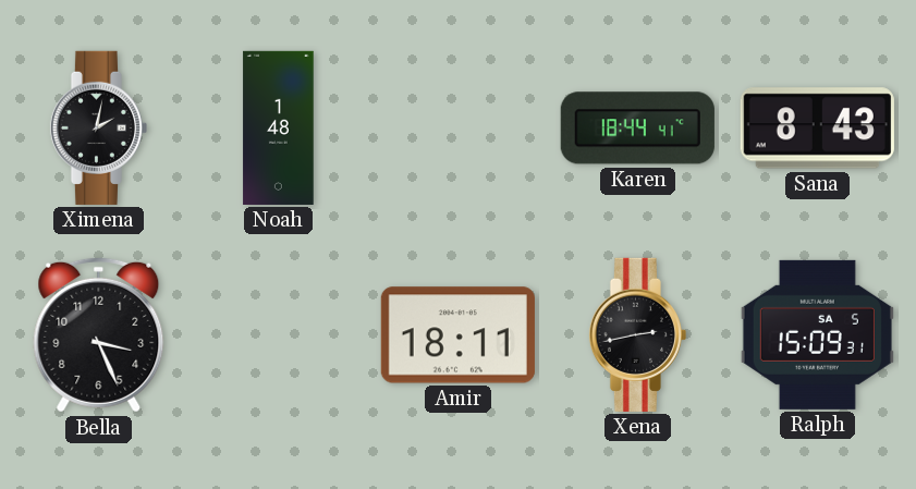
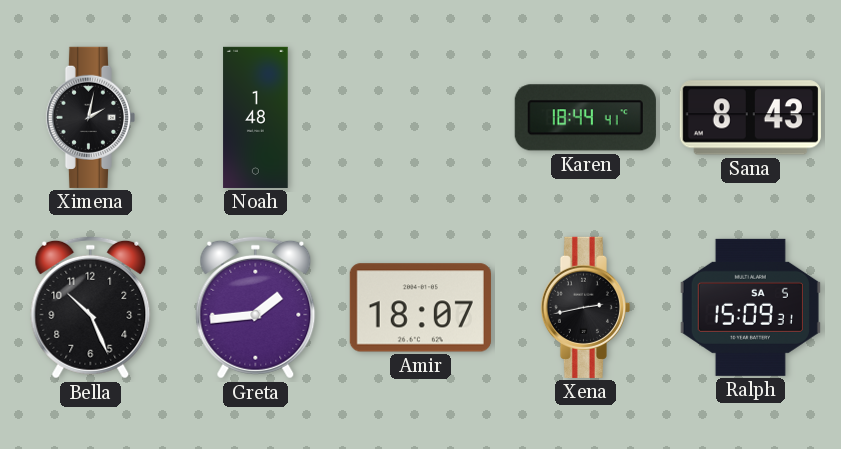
Bella: 3:26 -> 10:26
Greta: none -> 1:44
Amir: 18:11 -> 18:07
